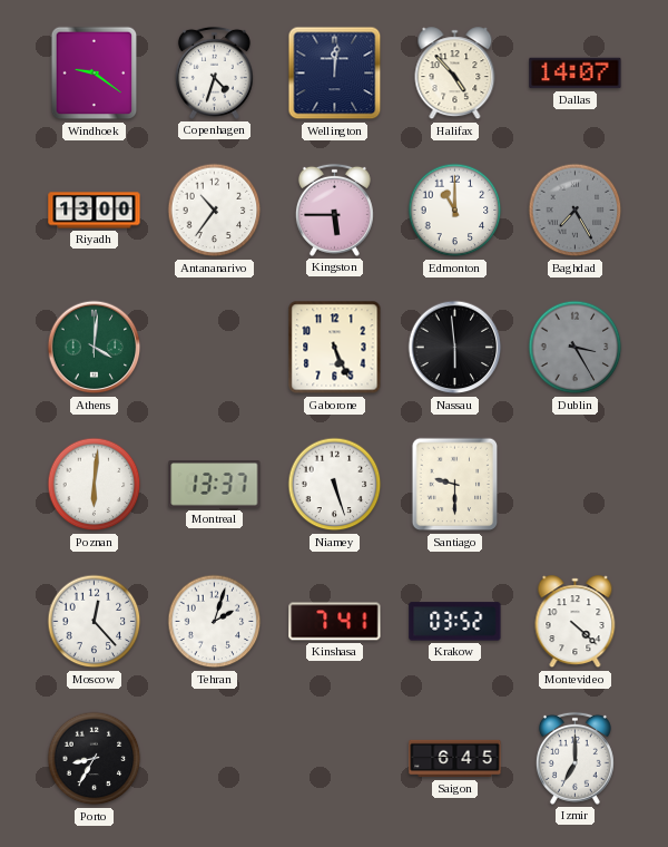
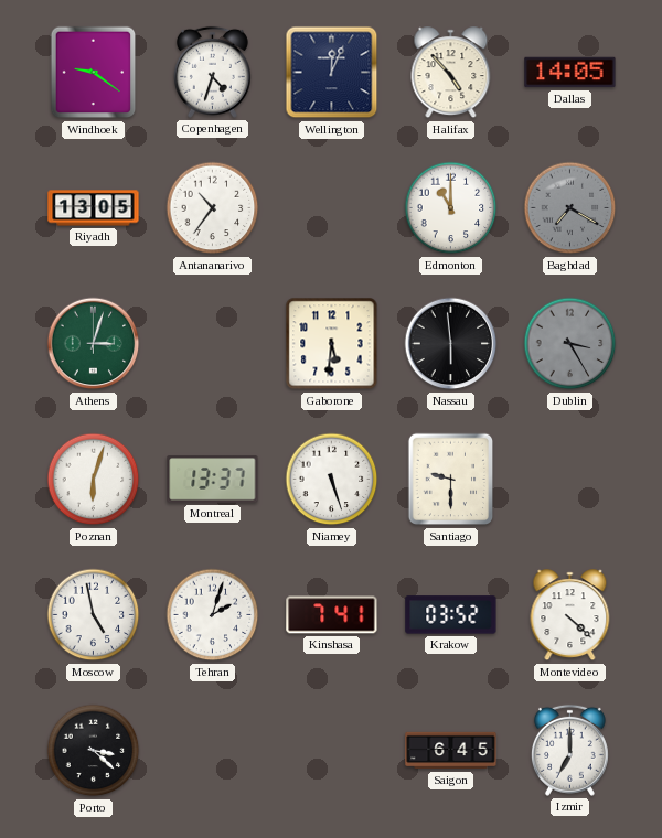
Wellington: 12:01 -> 12:04
Dallas: 14:07 -> 14:05
Riyadh: 13:00 -> 13:05
Kingston: 5:45 -> none
Baghdad: 7:25 -> 7:20
Athens: 4:01 -> 3:03
Gaborone: 5:26 -> 5:31
Poznan: 6:01 -> 6:03
Moscow: 12:23 -> 4:58
Porto: 8:35 -> 3:22
